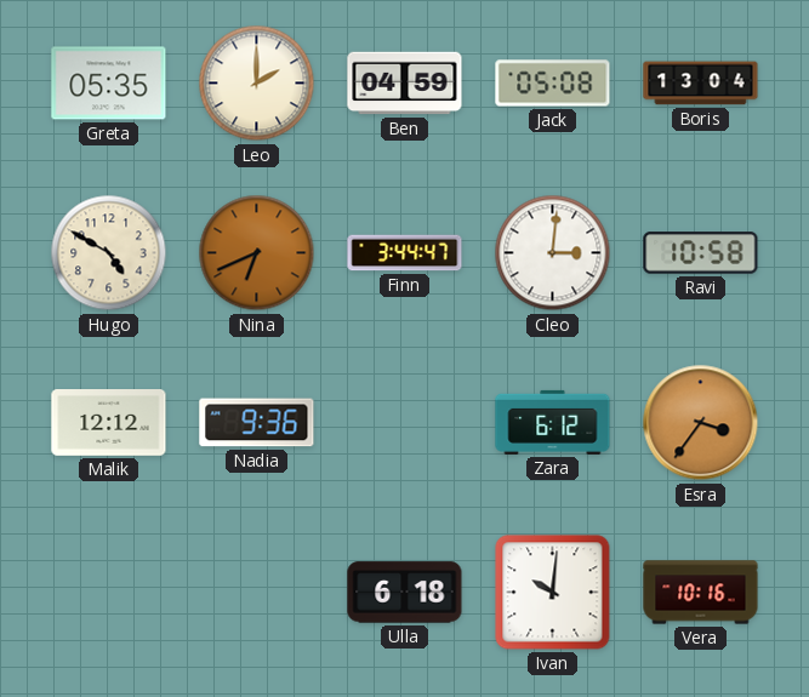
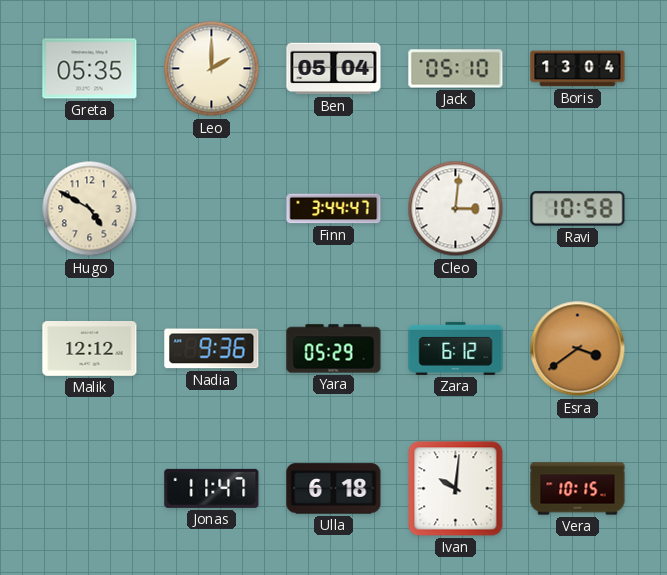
Ben: 04:59 -> 05:04
Jack: 05:08 -> 05:10
Nina: 6:41 -> none
Yara: none -> 05:29
Esra: 3:36 -> 3:39
Jonas: none -> 11:47
Vera: 10:16 -> 10:15
